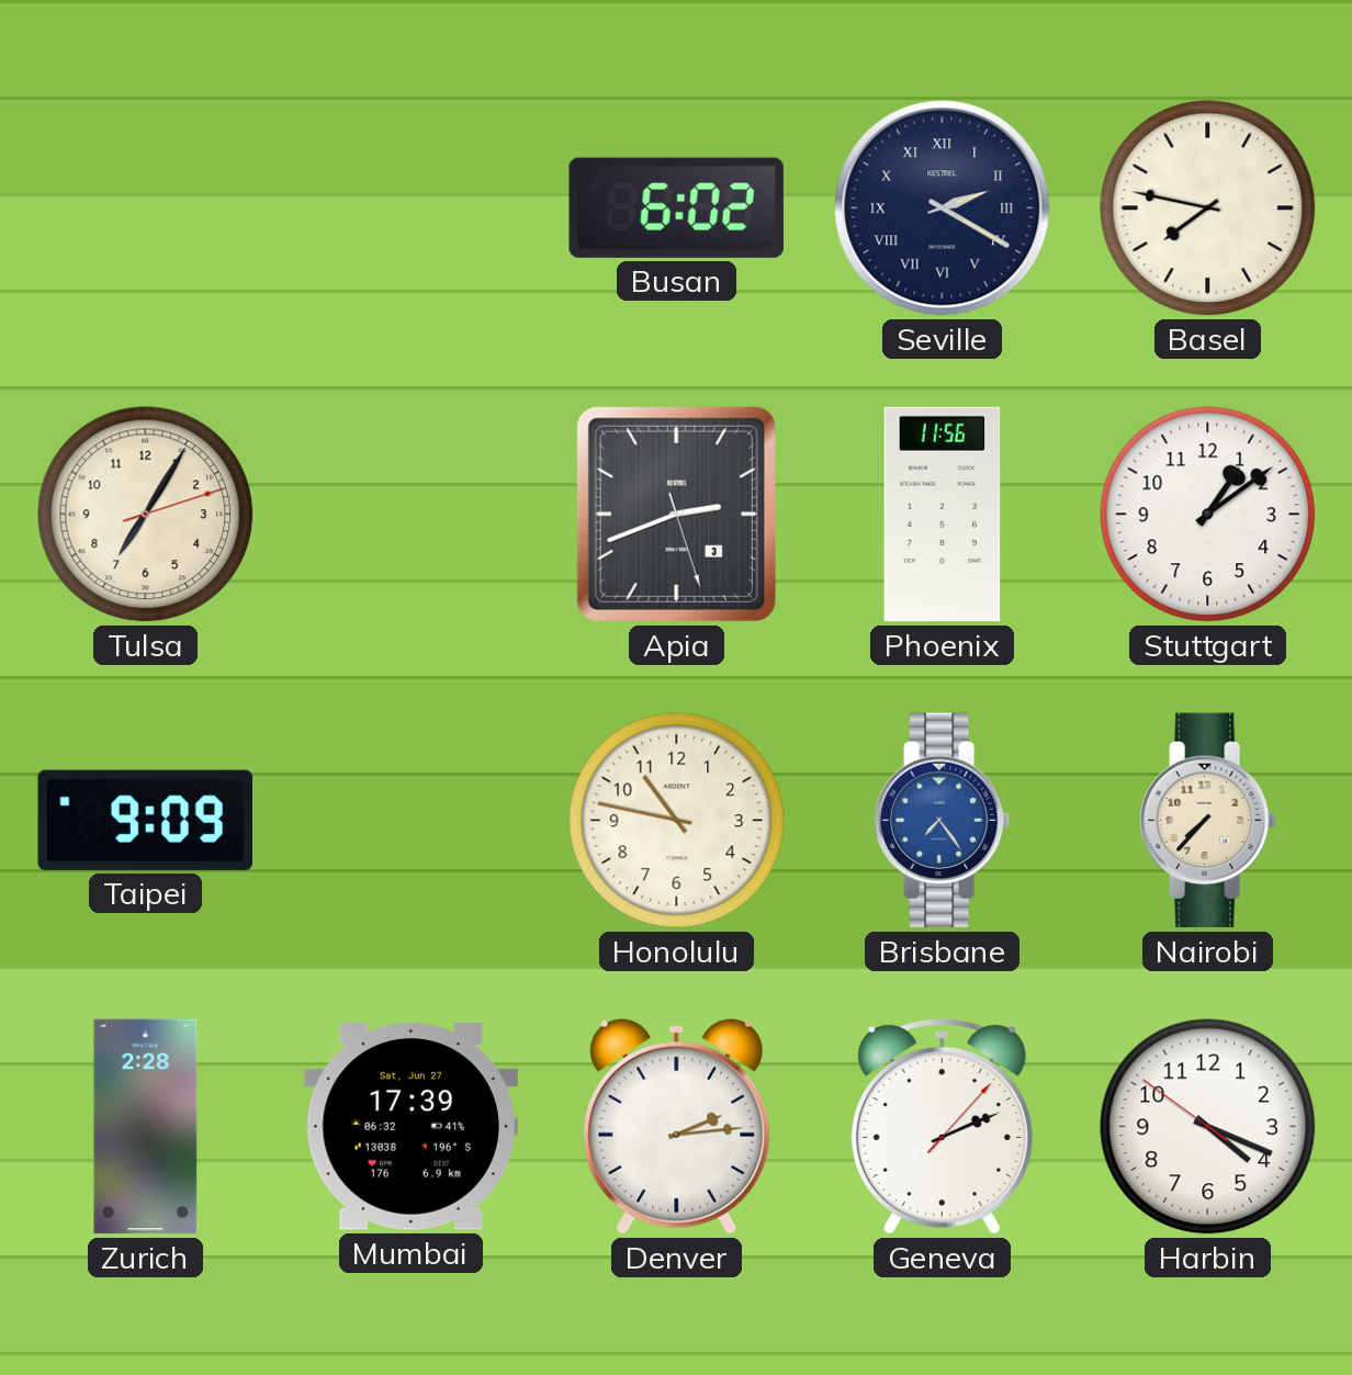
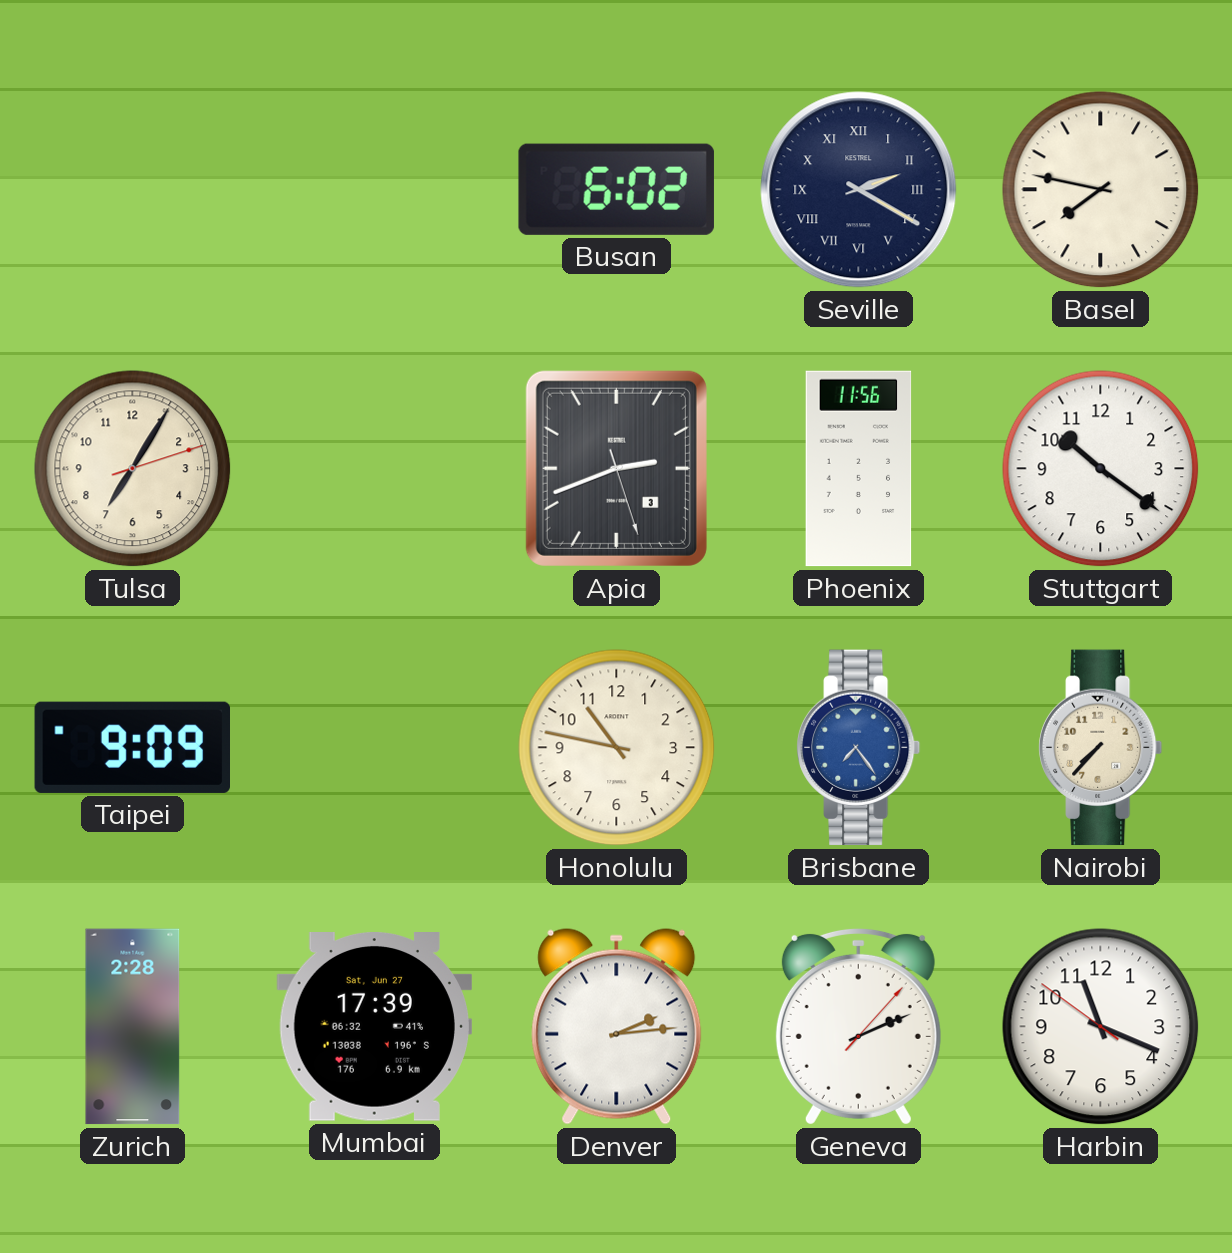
Stuttgart: 1:09 -> 10:21
Harbin: 4:18 -> 11:18
